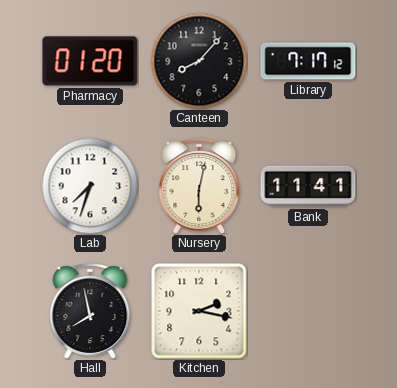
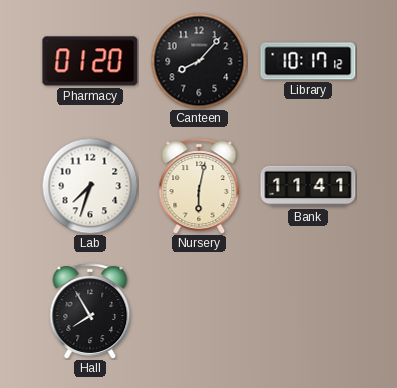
Library: 7:17 -> 10:17
Hall: 7:58 -> 7:55
Kitchen: 2:17 -> none
